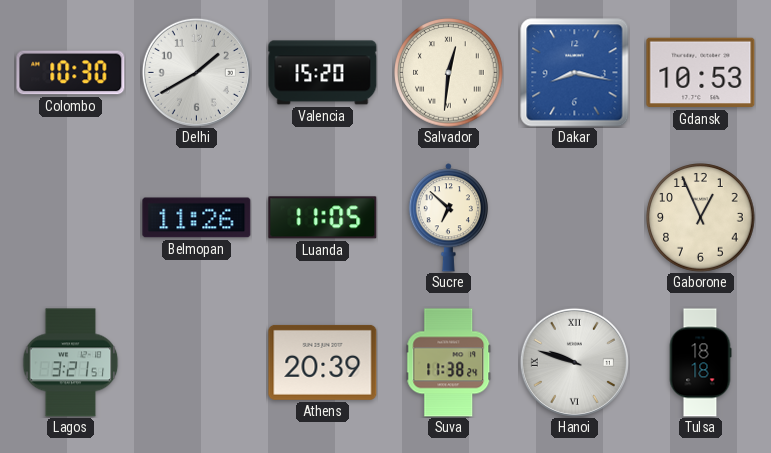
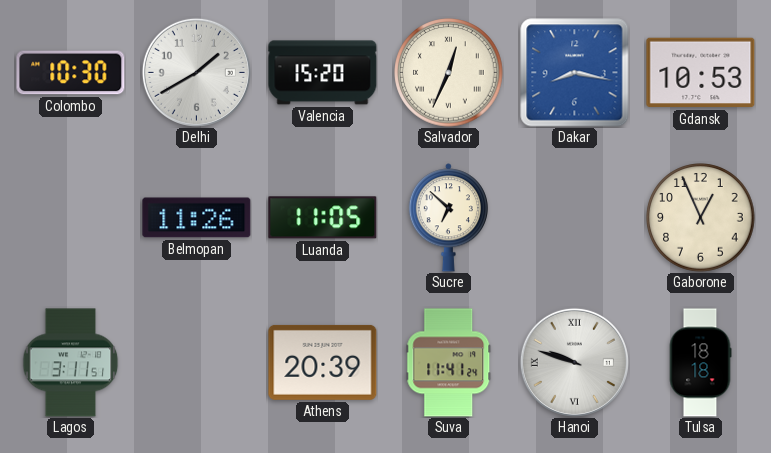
Salvador: 12:31 -> 12:34
Lagos: 3:21 -> 3:11
Suva: 11:38 -> 11:41
